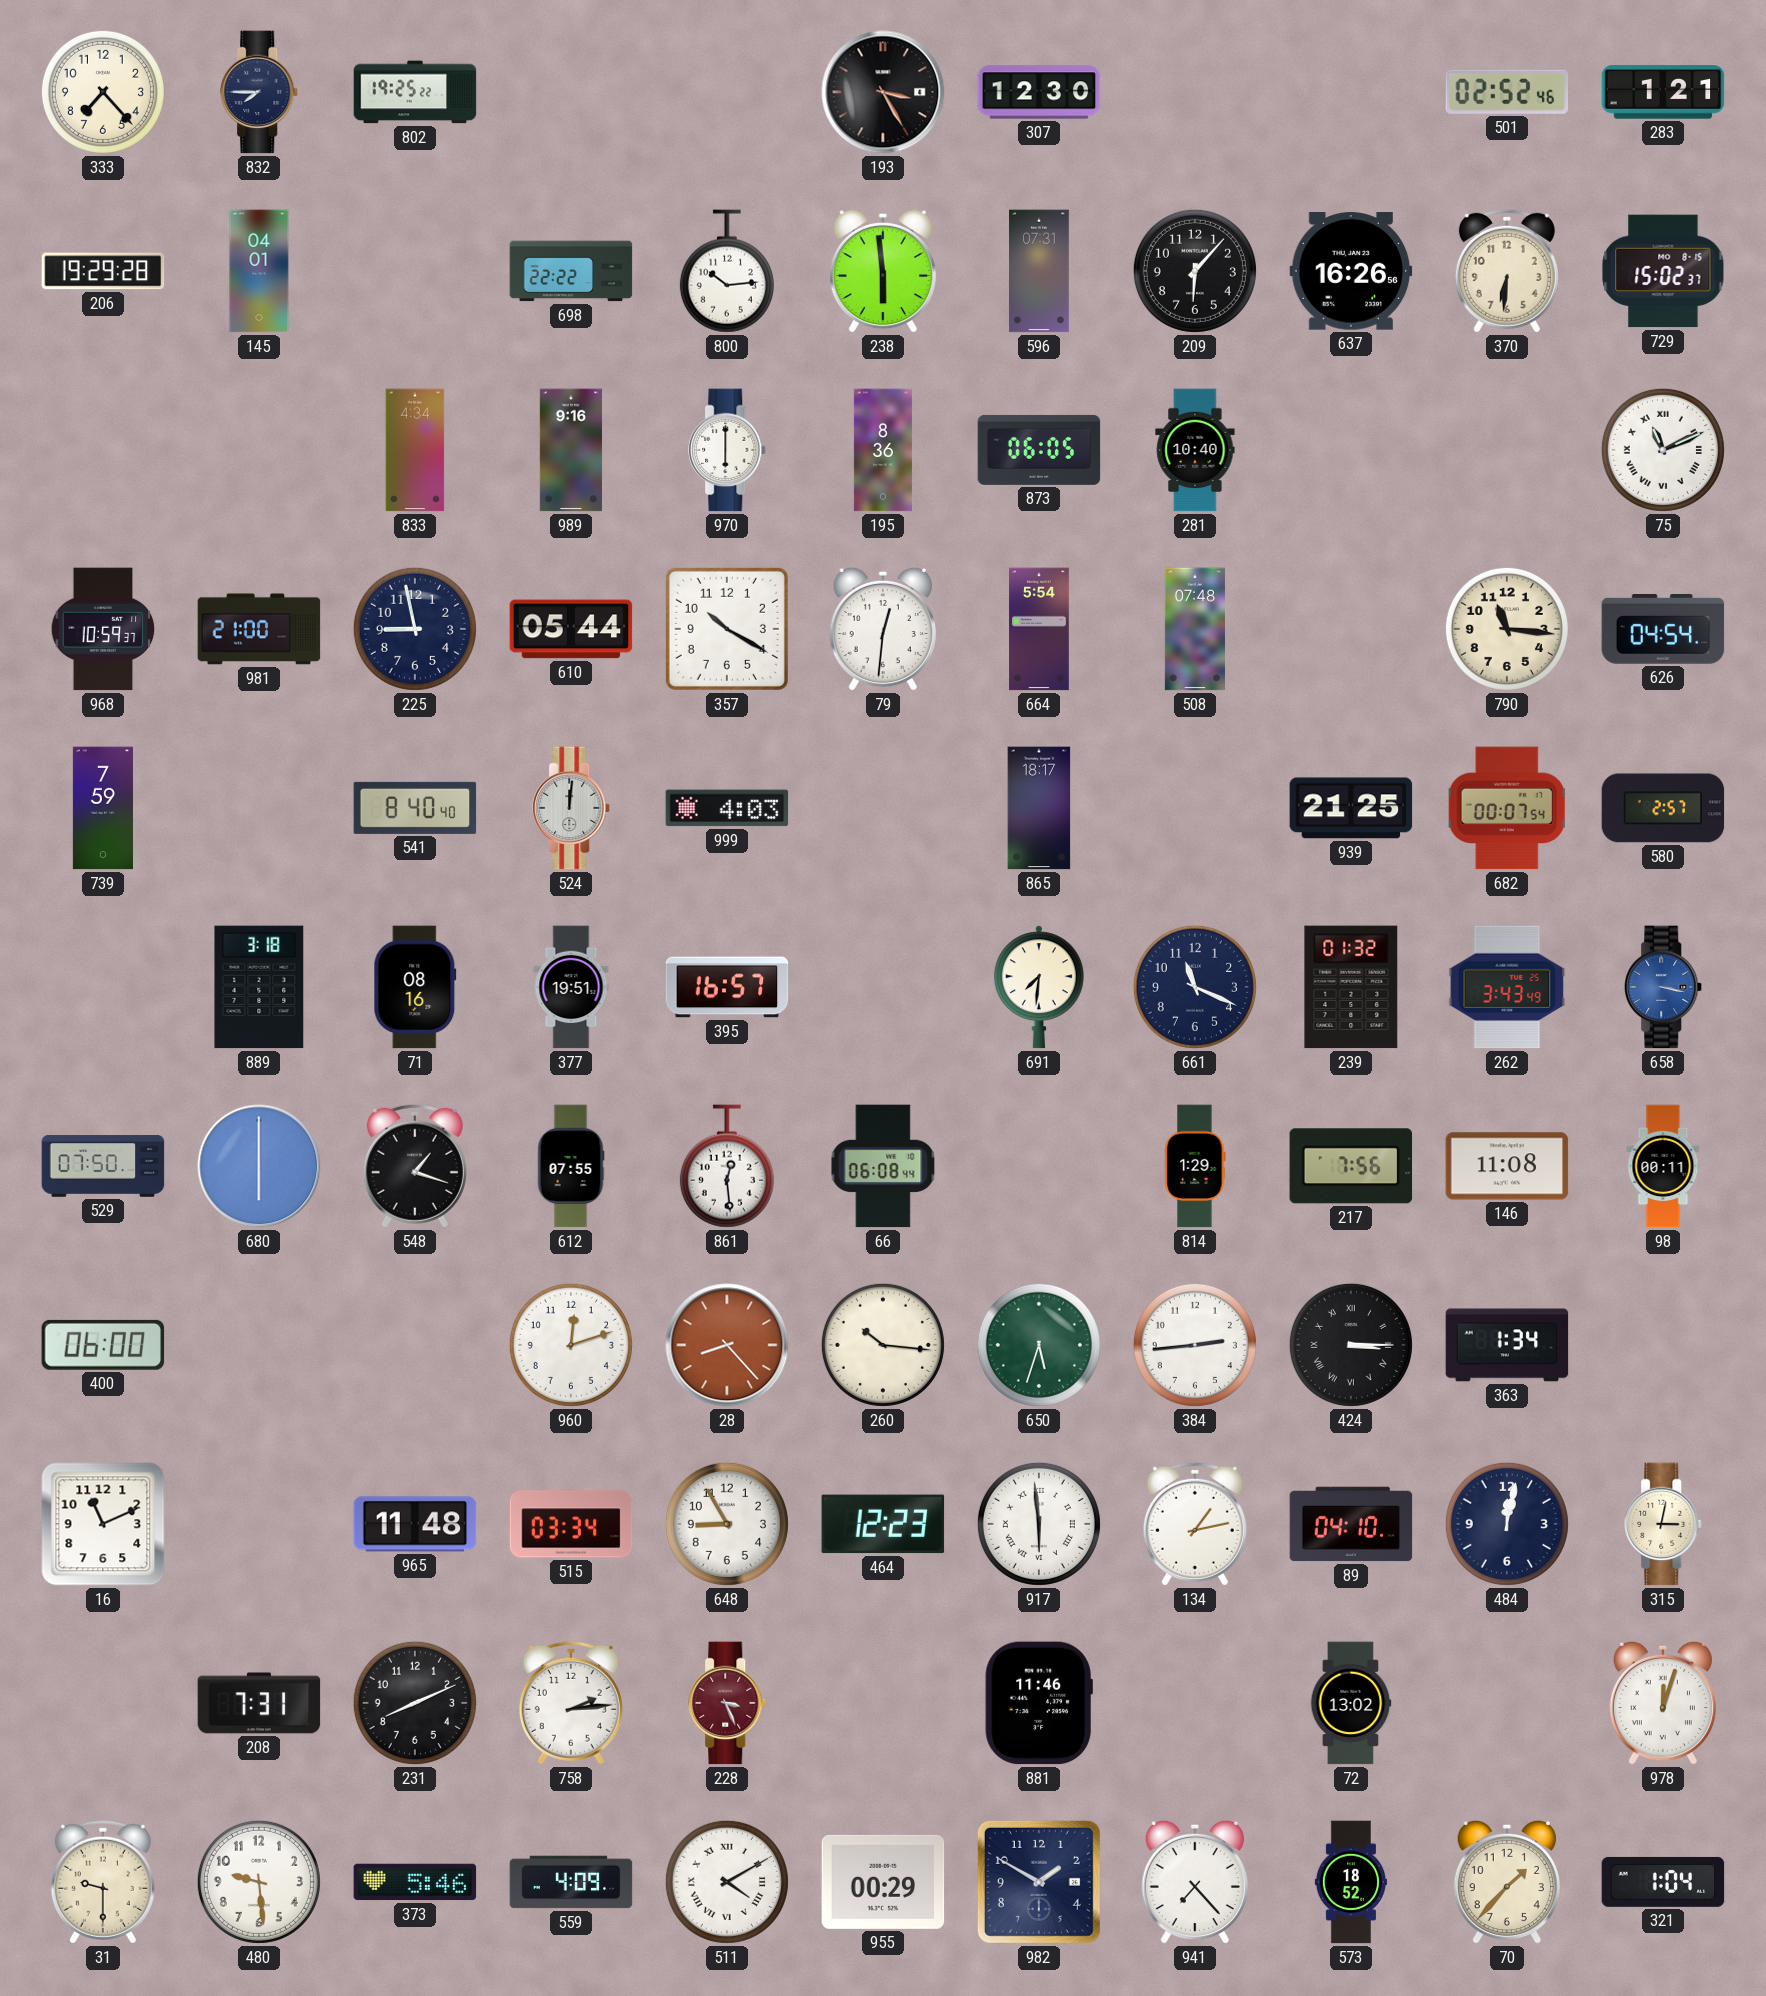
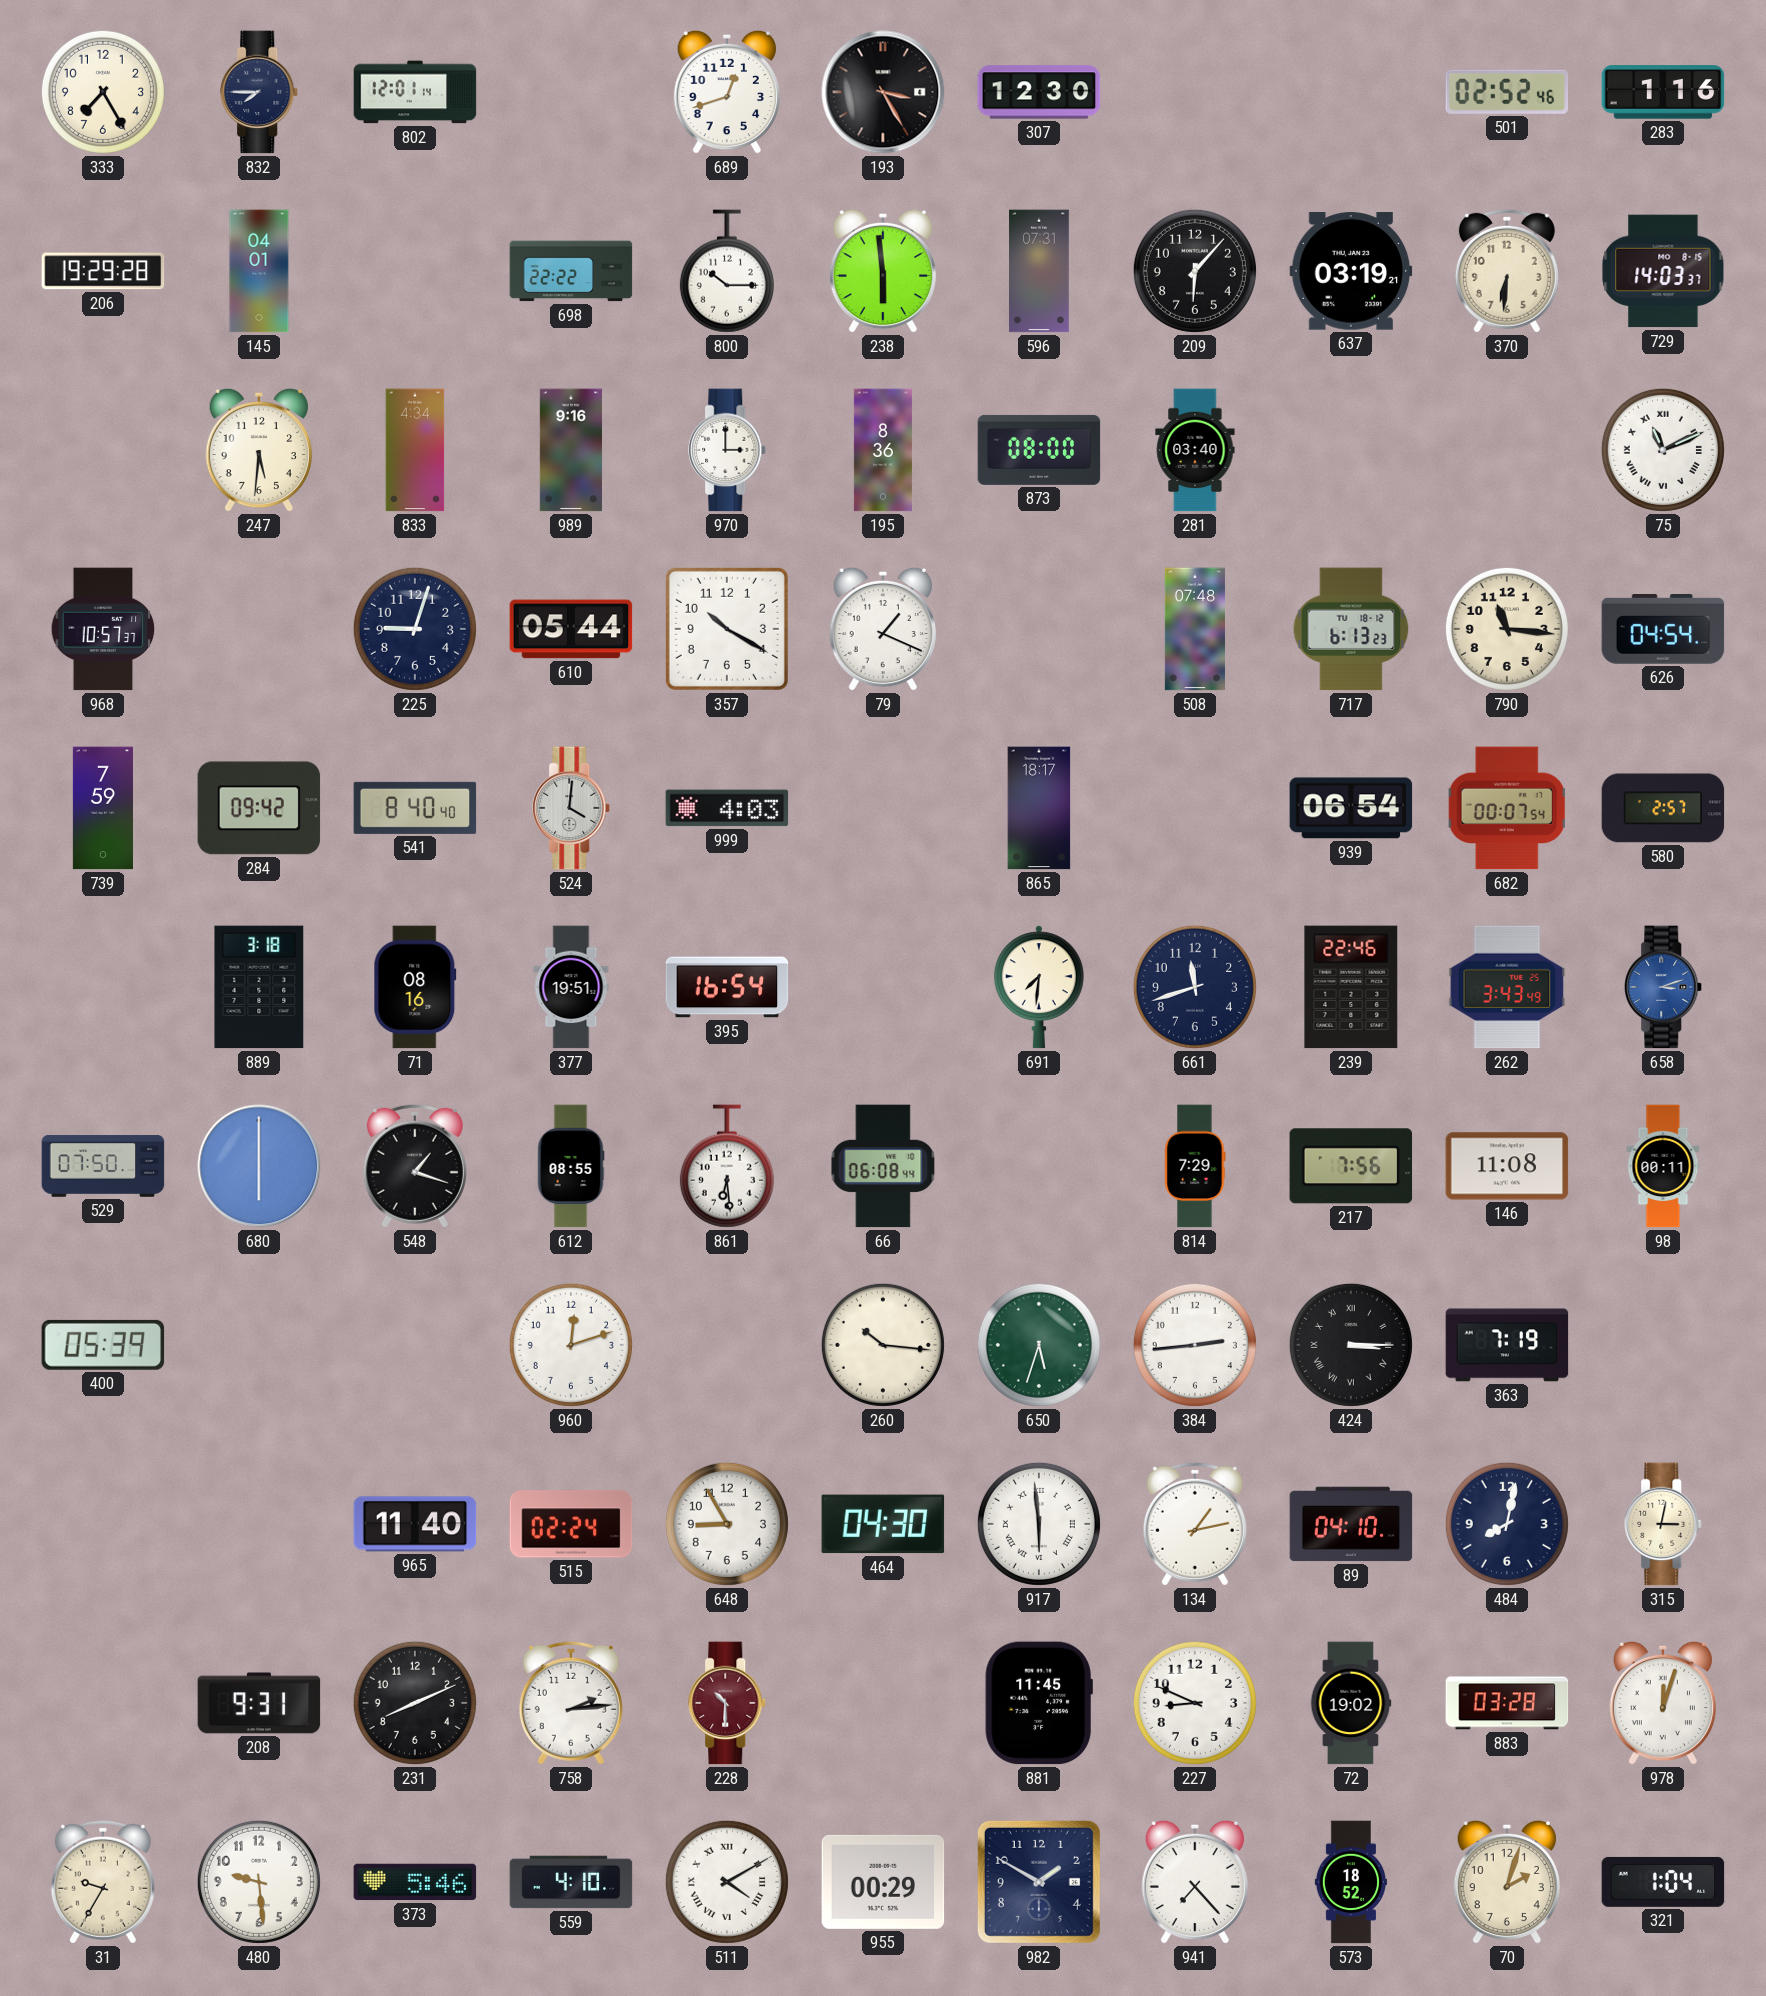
333: 7:23 -> 7:25
802: 19:25 -> 12:01
689: none -> 12:42
283: 1:21 -> 1:16
800: 10:14 -> 10:15
637: 16:26 -> 03:19
729: 15:02 -> 14:03
247: none -> 5:31
970: 6:00 -> 3:00
873: 06:05 -> 08:00
281: 10:40 -> 03:40
968: 10:59 -> 10:57
981: 21:00 -> none
225: 8:58 -> 9:03
79: 12:31 -> 1:19
664: 5:54 -> none
717: none -> 6:13
284: none -> 09:42
524: 12:01 -> 4:01
939: 21:25 -> 06:54
395: 16:57 -> 16:54
661: 11:19 -> 11:42
239: 01:32 -> 22:46
658: 3:17 -> 3:12
612: 07:55 -> 08:55
861: 12:29 -> 6:29
814: 1:29 -> 7:29
400: 06:00 -> 05:39
28: 8:23 -> none
363: 1:34 -> 7:19
16: 11:11 -> none
965: 11:48 -> 11:40
515: 03:34 -> 02:24
464: 12:23 -> 04:30
484: 12:02 -> 8:02
208: 7:31 -> 9:31
228: 3:26 -> 10:30
881: 11:46 -> 11:45
227: none -> 8:49
72: 13:02 -> 19:02
883: none -> 03:28
31: 9:30 -> 9:35
559: 4:09 -> 4:10
70: 1:37 -> 2:03
